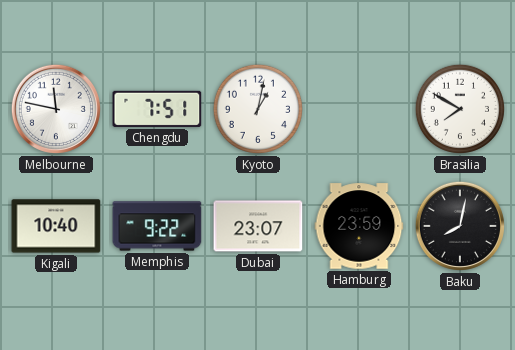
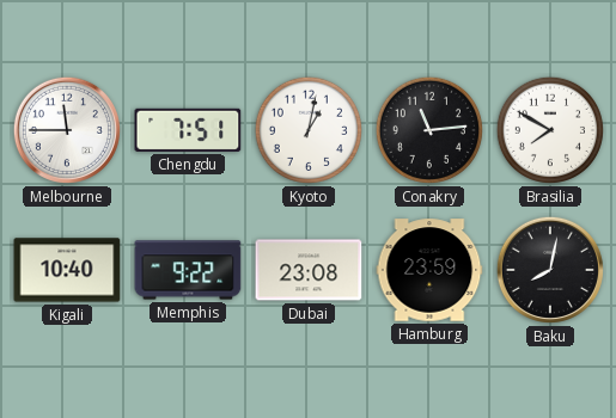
Melbourne: 11:47 -> 11:45
Conakry: none -> 11:14
Dubai: 23:07 -> 23:08
